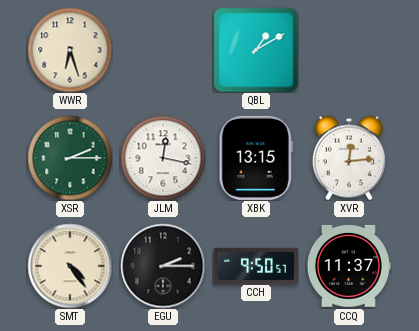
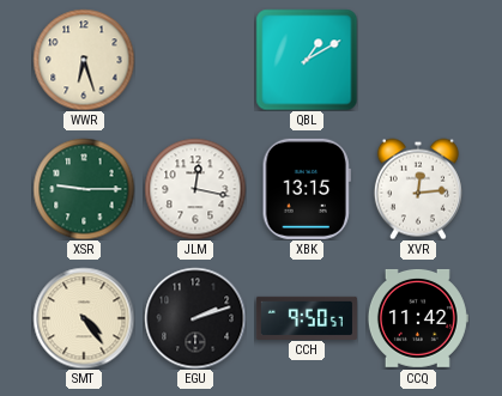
XSR: 2:15 -> 9:15
EGU: 2:15 -> 2:12
CCQ: 11:37 -> 11:42
